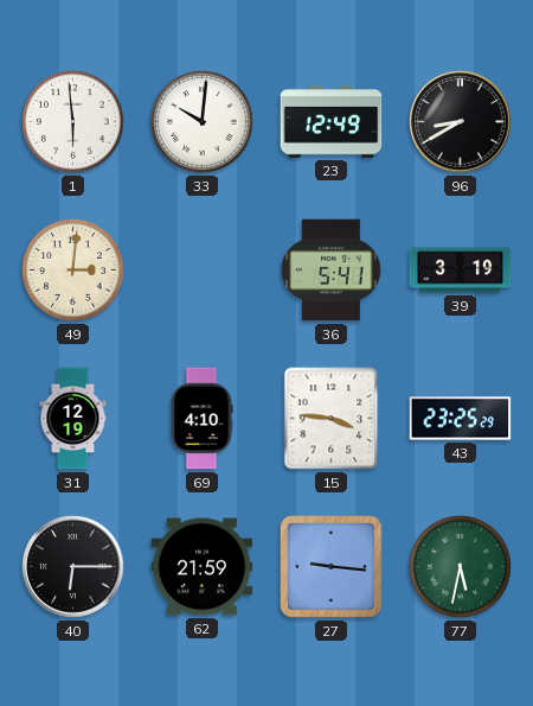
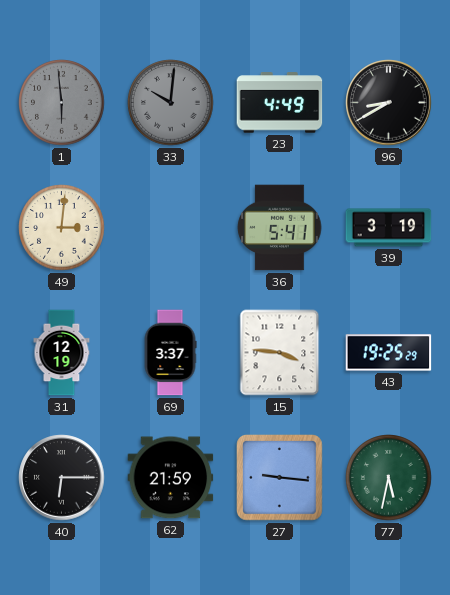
1 dial: white -> grey
33 dial: white -> grey
23: 12:49 -> 4:49
69: 4:10 -> 3:37
43: 23:25 -> 19:25
